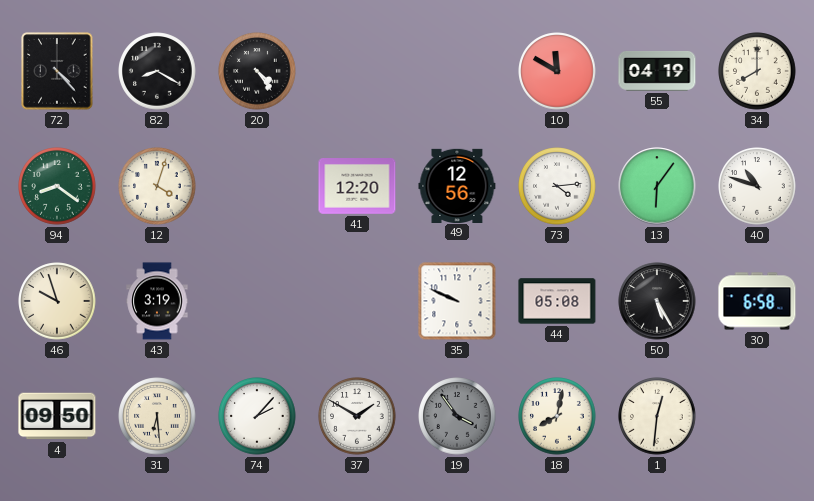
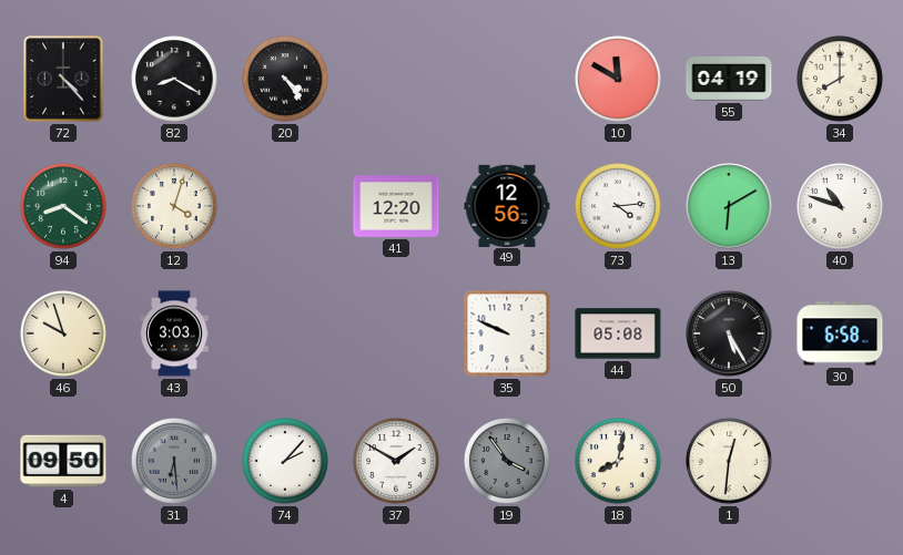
13: 6:06 -> 6:10
43: 3:19 -> 3:03
31 dial: cream -> grey
